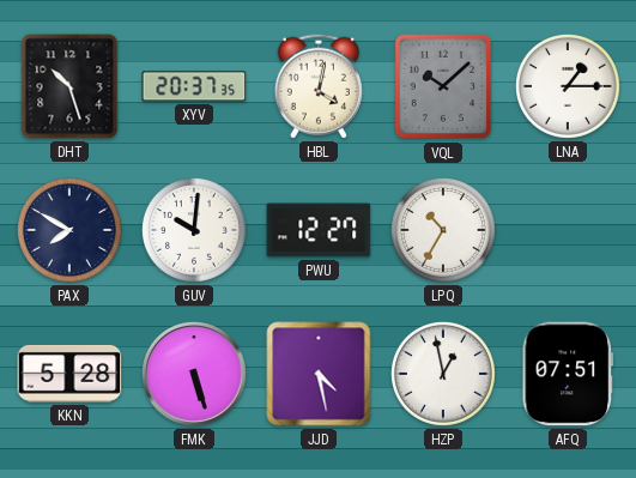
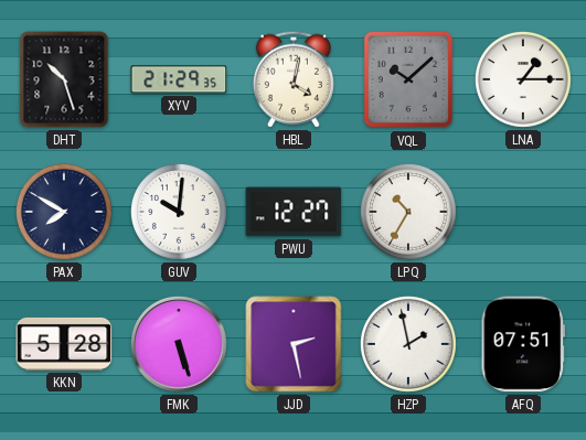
XYV: 20:37 -> 21:29
JJD: 4:28 -> 2:28
HZP: 12:58 -> 1:58
